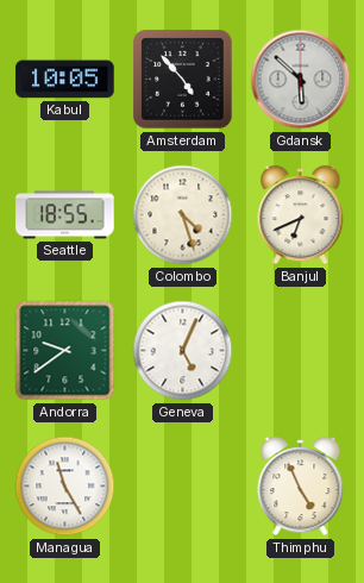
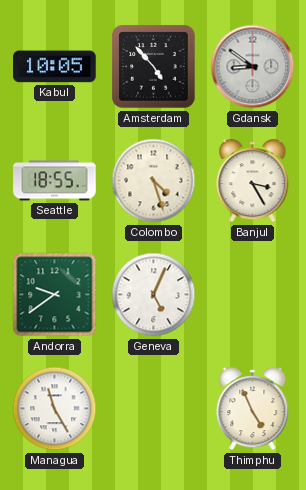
Gdansk: 5:52 -> 8:51
Banjul: 6:41 -> 3:25
